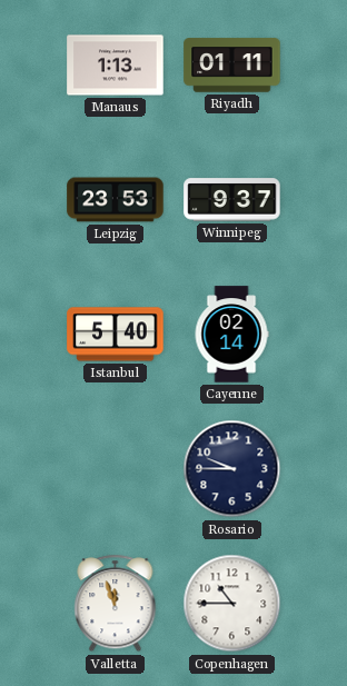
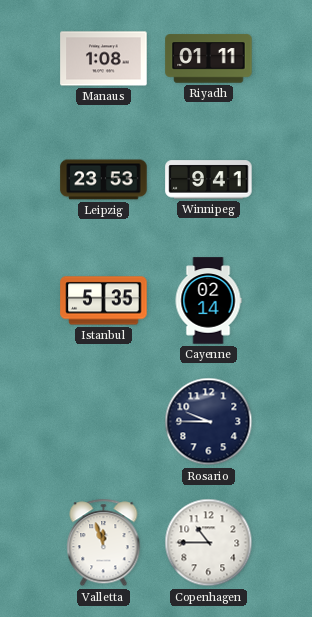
Manaus: 1:13 -> 1:08
Winnipeg: 9:37 -> 9:41
Istanbul: 5:40 -> 5:35
